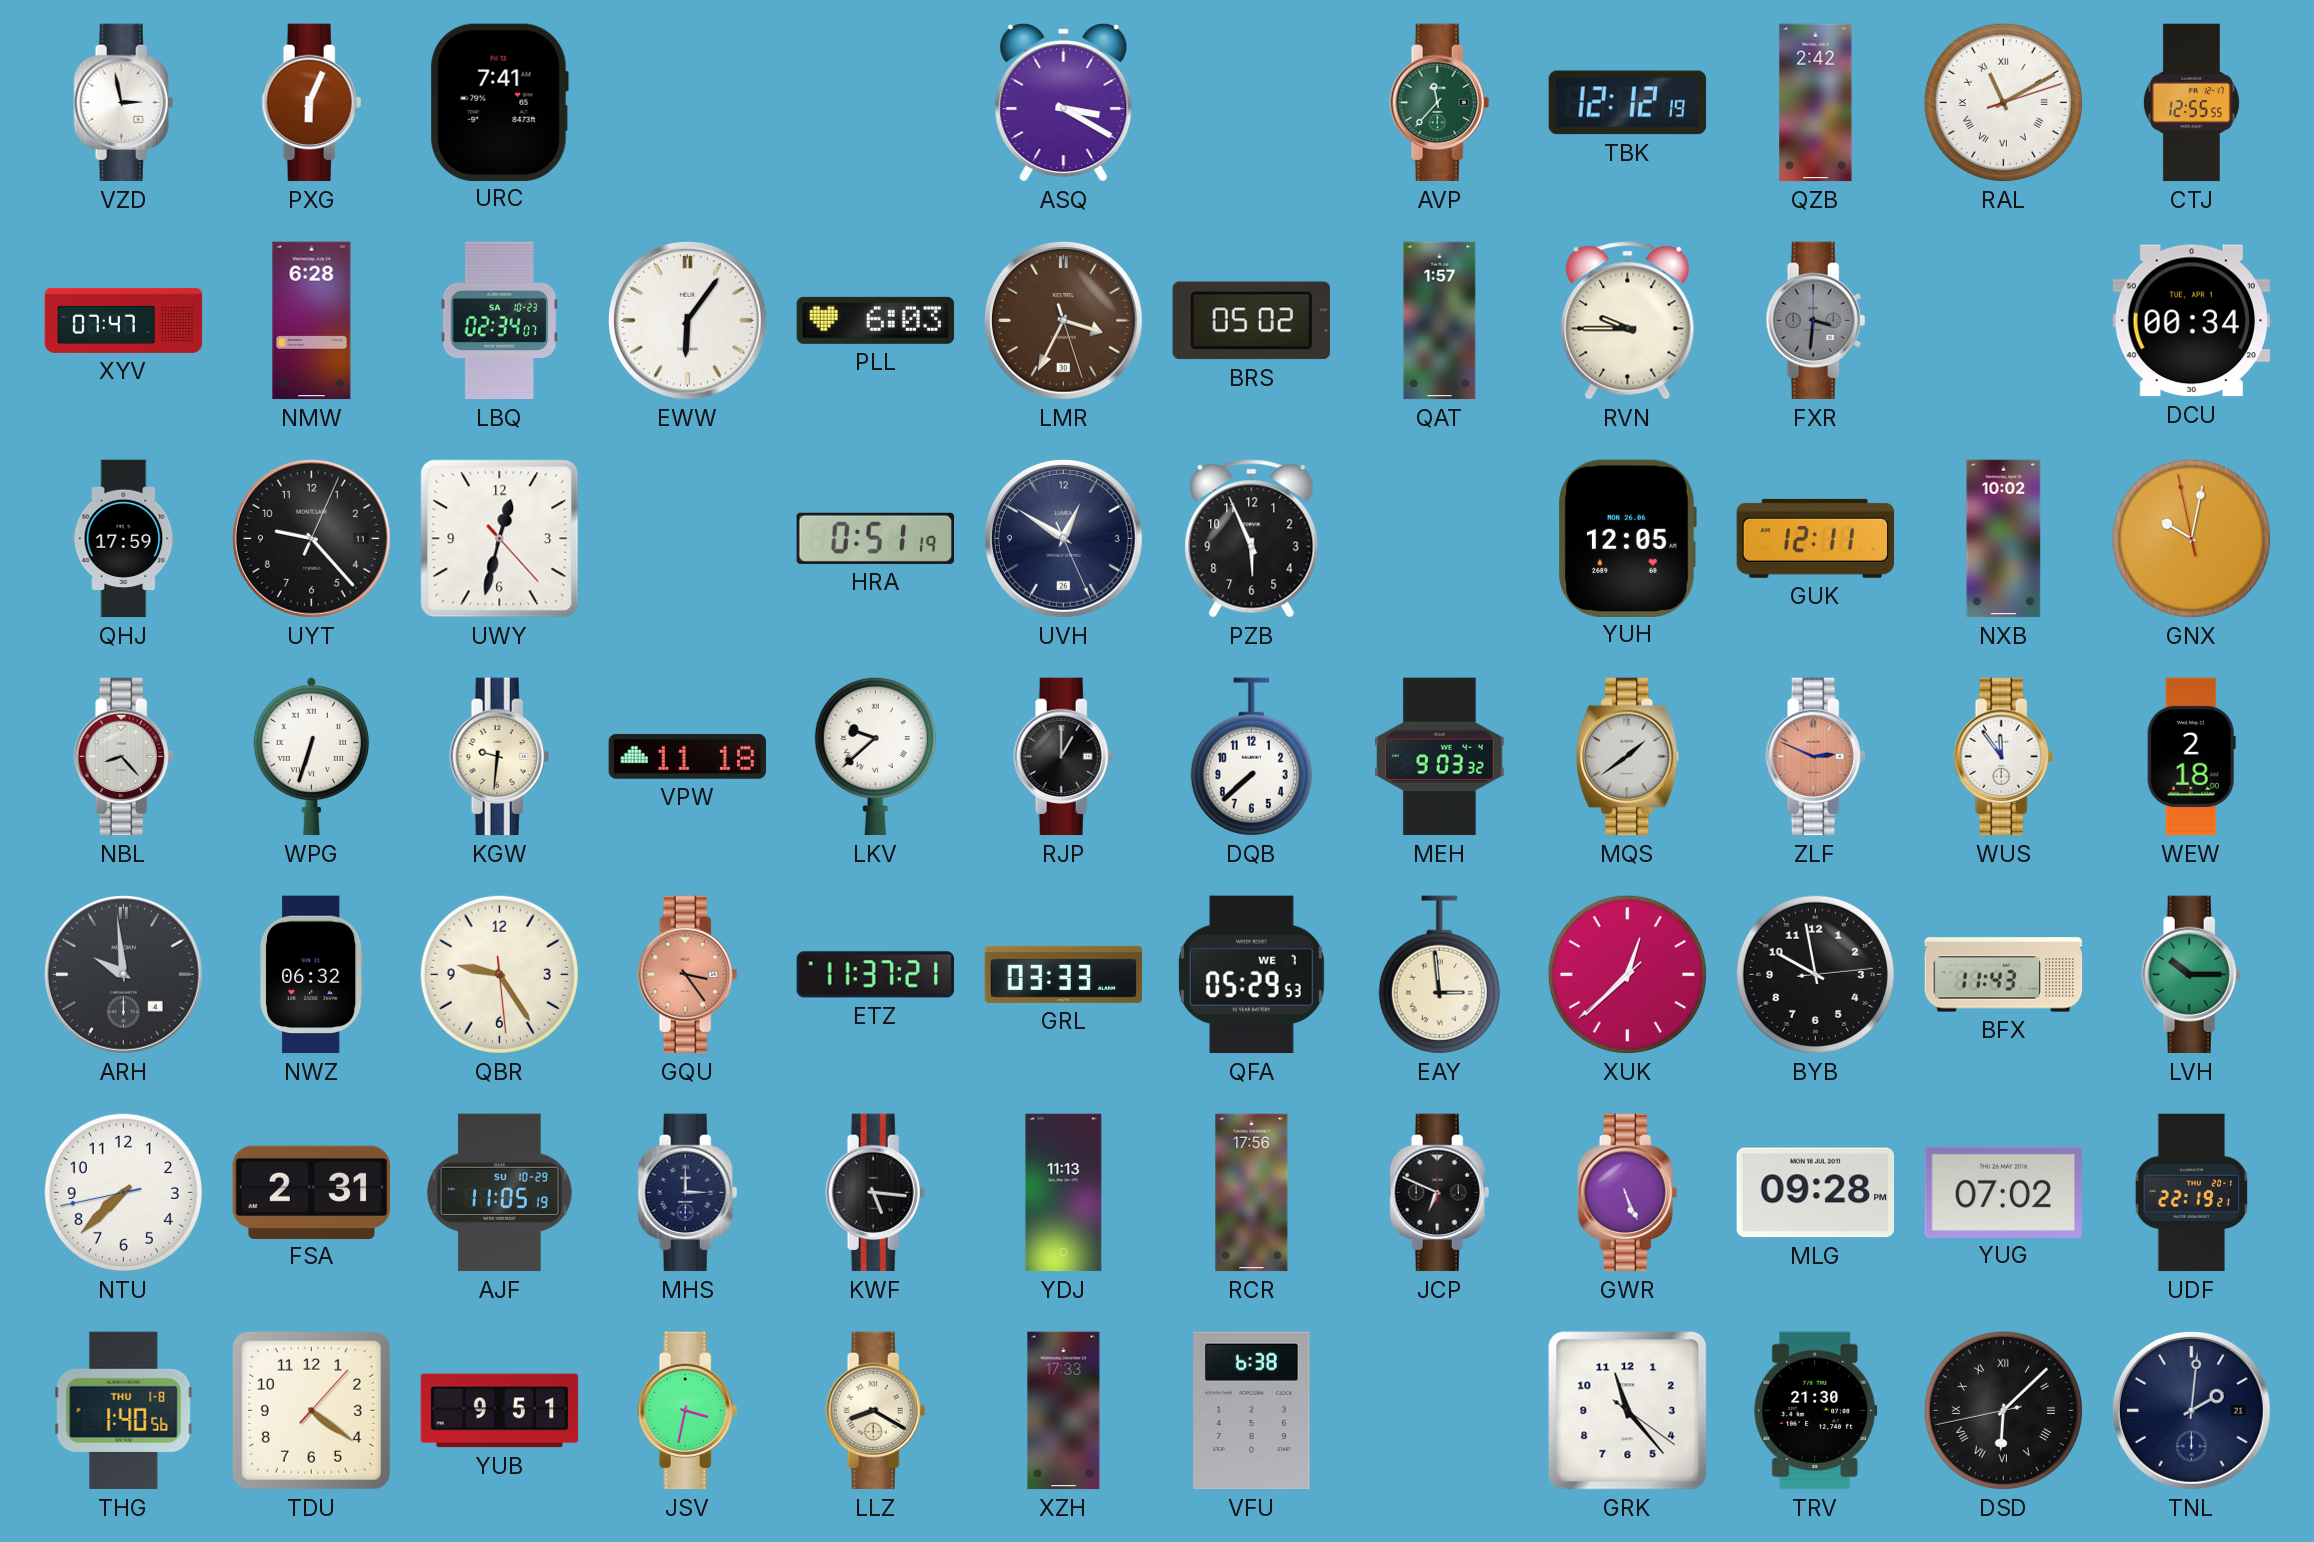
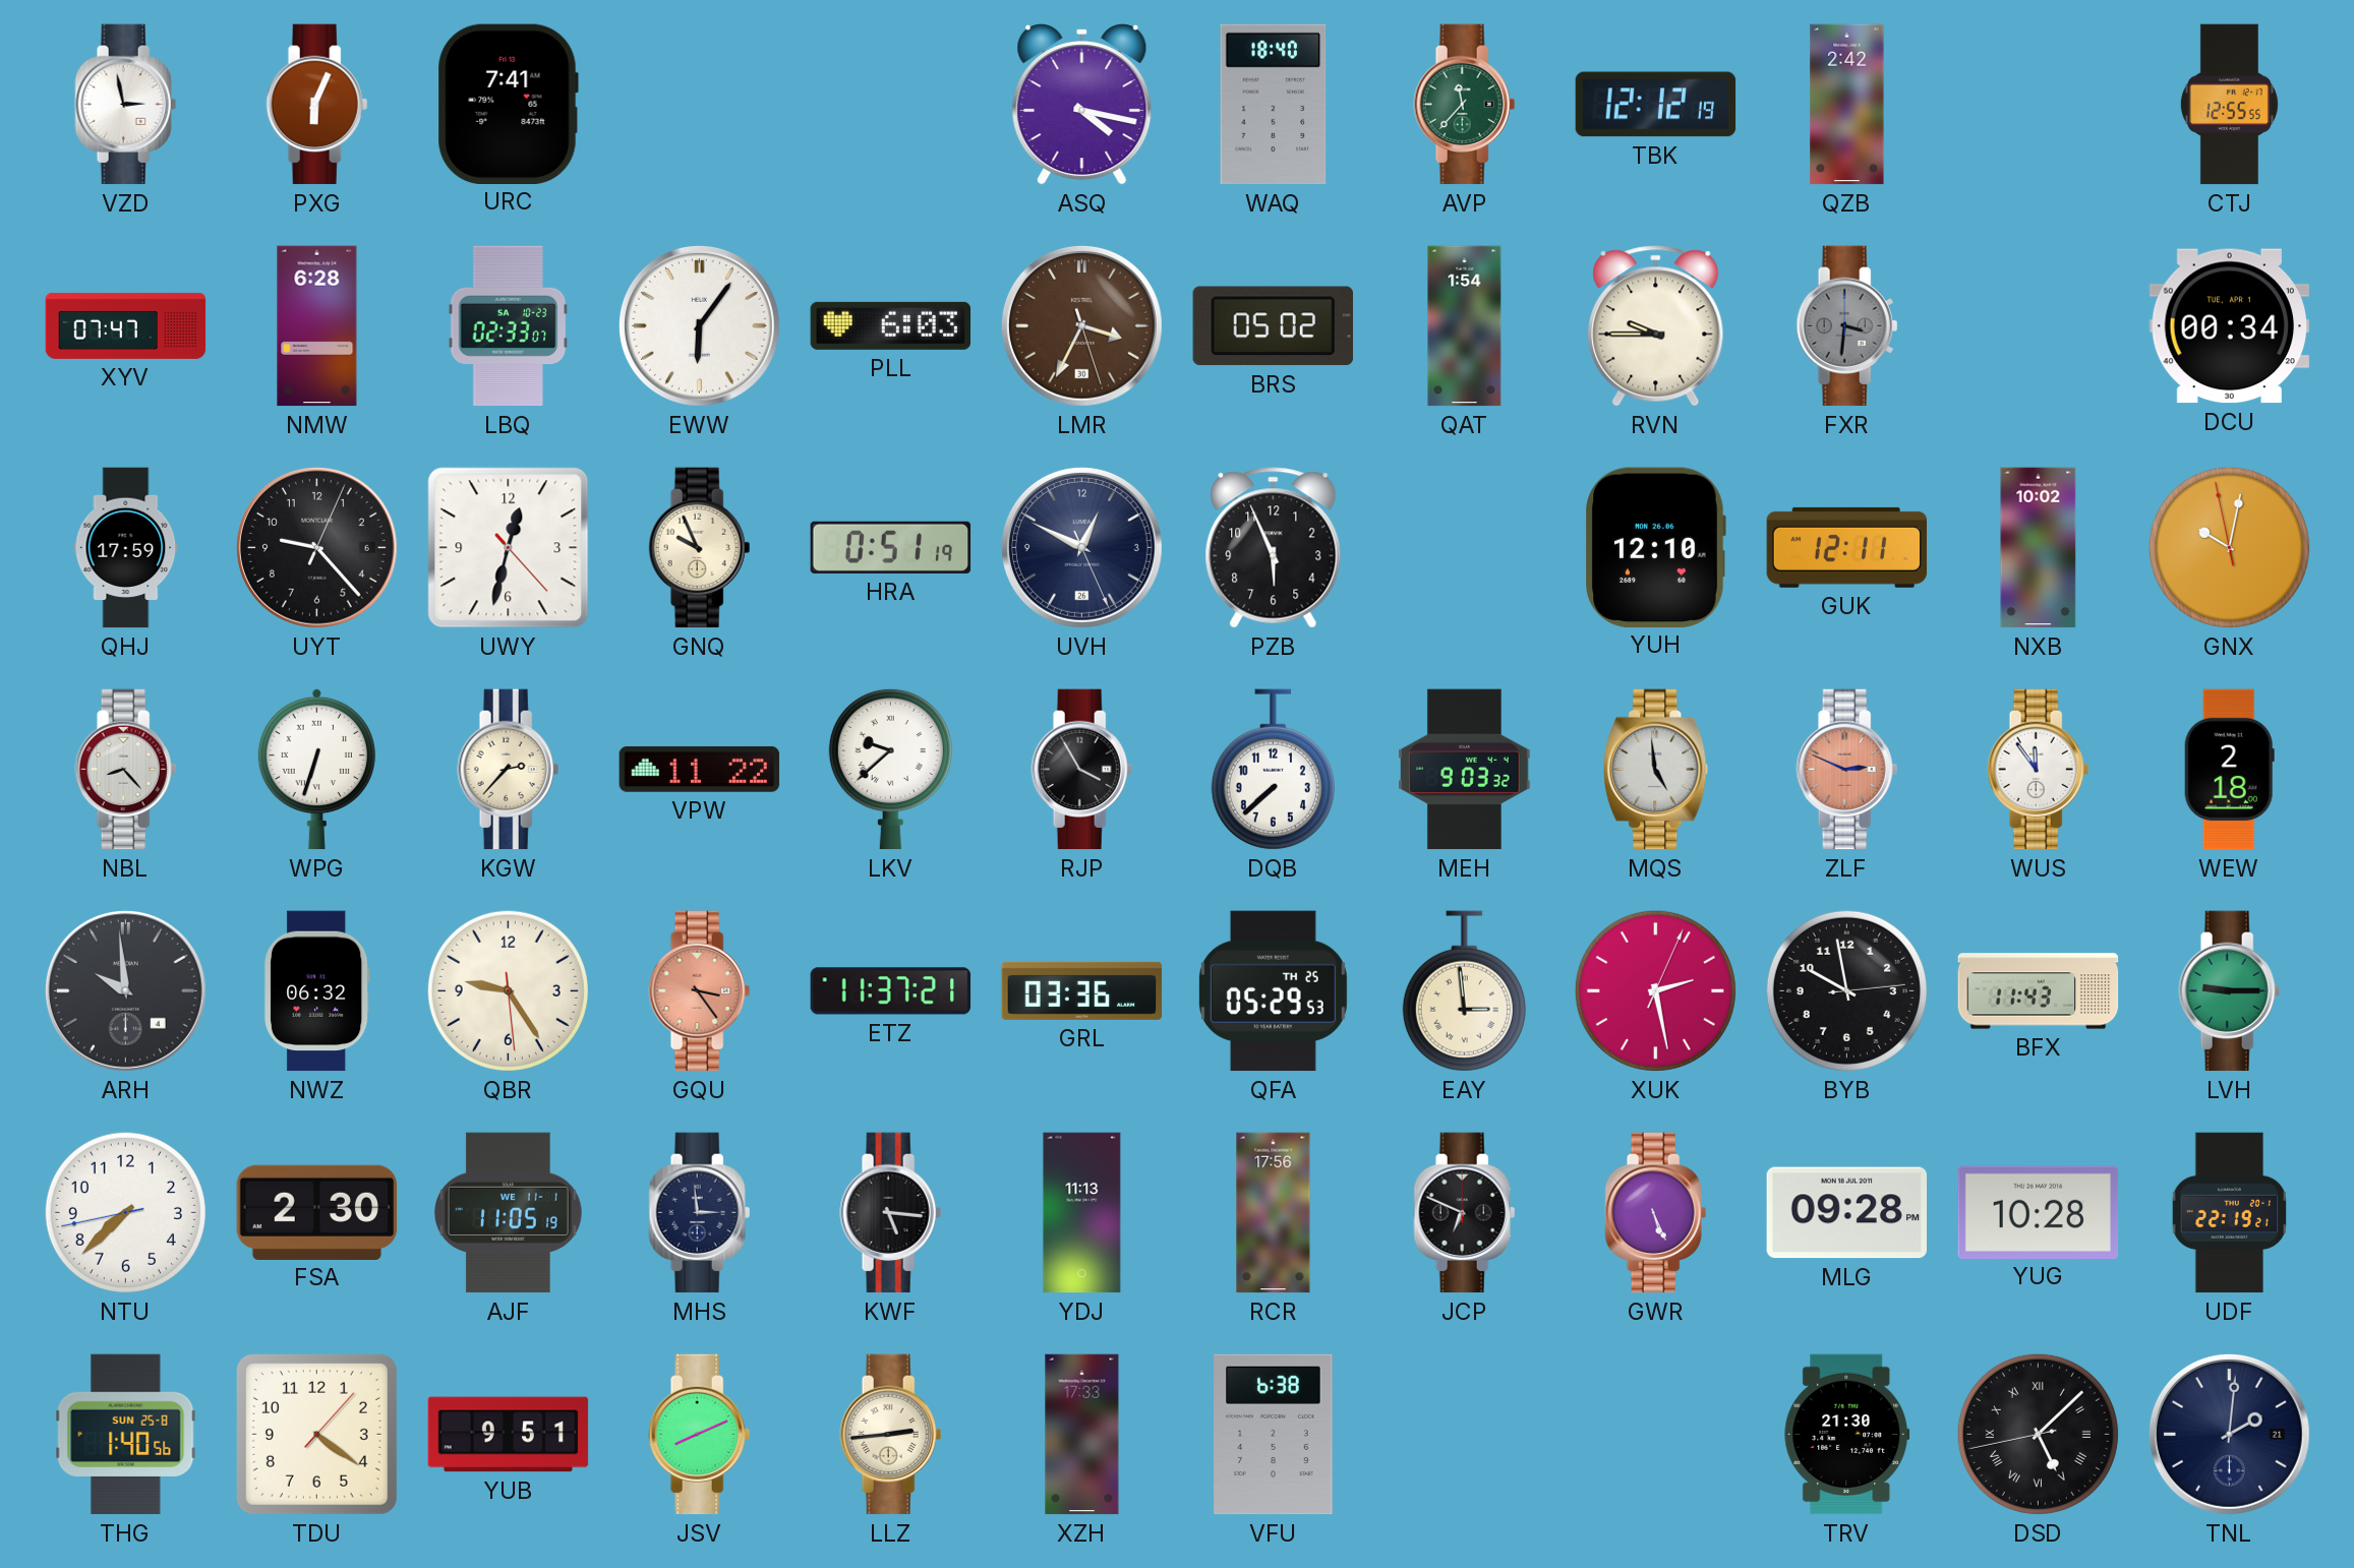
ASQ: 3:20 -> 4:17
WAQ: none -> 18:40
RAL: 11:10 -> none
LBQ: 02:34 -> 02:33
QAT: 1:57 -> 1:54
UYT date: 11 -> 6
GNQ: none -> 9:56
UVH: 12:50 -> 12:49
YUH: 12:05 -> 12:10
KGW: 9:31 -> 2:37
VPW: 11:18 -> 11:22
RJP: 1:00 -> 3:55
MQS: 1:39 -> 4:59
GRL: 03:33 -> 03:36
QFA date: WE 7 -> TH 25
XUK: 12:37 -> 2:28
LVH: 10:15 -> 9:15
FSA: 2:31 -> 2:30
AJF date: SU 10-29 -> WE 11-1
MHS: 3:00 -> 2:59
YUG: 07:02 -> 10:28
THG date: THU 1-8 -> SUN 25-8
JSV: 3:32 -> 8:11
LLZ: 8:20 -> 2:44
GRK: 11:23 -> none
DSD: 6:07 -> 5:07
